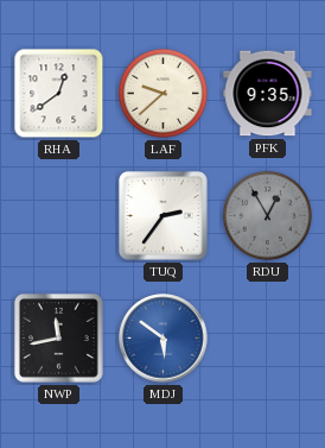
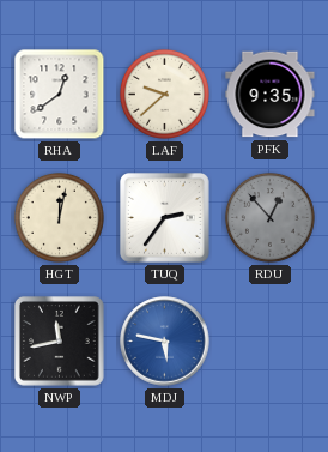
HGT: none -> 12:02
RDU: 12:55 -> 12:53
MDJ: 5:51 -> 5:47
